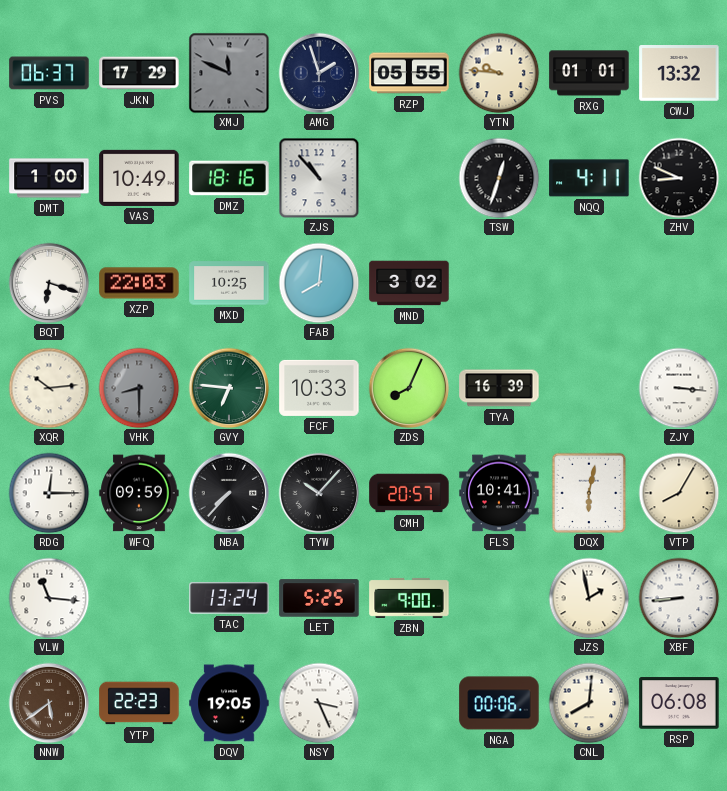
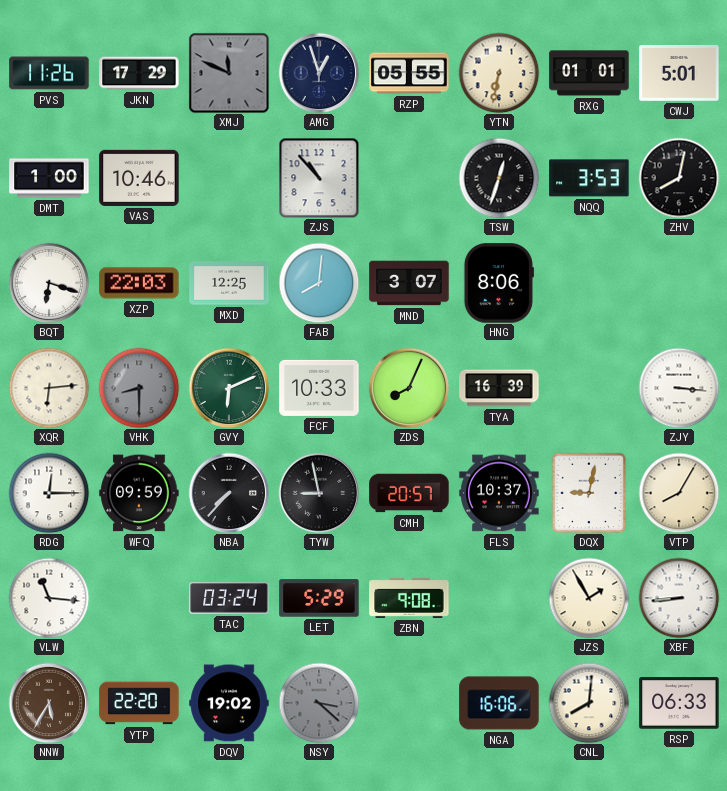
PVS: 06:37 -> 11:26
AMG: 1:57 -> 12:57
YTN: 9:46 -> 6:32
CWJ: 13:32 -> 5:01
VAS: 10:49 -> 10:46
DMZ: 18:16 -> none
NQQ: 4:11 -> 3:53
ZHV: 8:49 -> 8:02
MXD: 10:25 -> 12:25
MND: 3:02 -> 3:07
HNG: none -> 8:06
XQR: 10:14 -> 6:14
GVY: 6:46 -> 6:11
TYW: 10:07 -> 8:58
FLS: 10:41 -> 10:37
DQX: 6:02 -> 9:02
TAC: 13:24 -> 03:24
LET: 5:25 -> 5:29
ZBN: 9:00 -> 9:08
JZS: 1:58 -> 1:55
NNW: 5:39 -> 5:35
YTP: 22:23 -> 22:20
DQV: 19:05 -> 19:02
NSY: 3:26 -> 3:22
NSY dial: white -> grey
NGA: 00:06 -> 16:06
RSP: 06:08 -> 06:33
